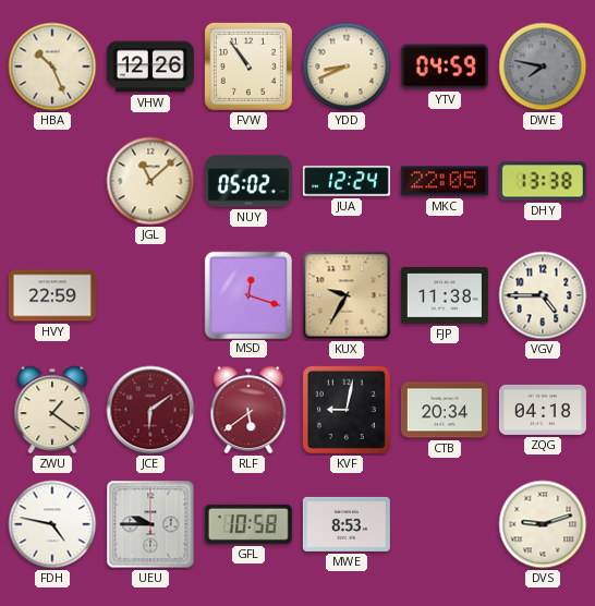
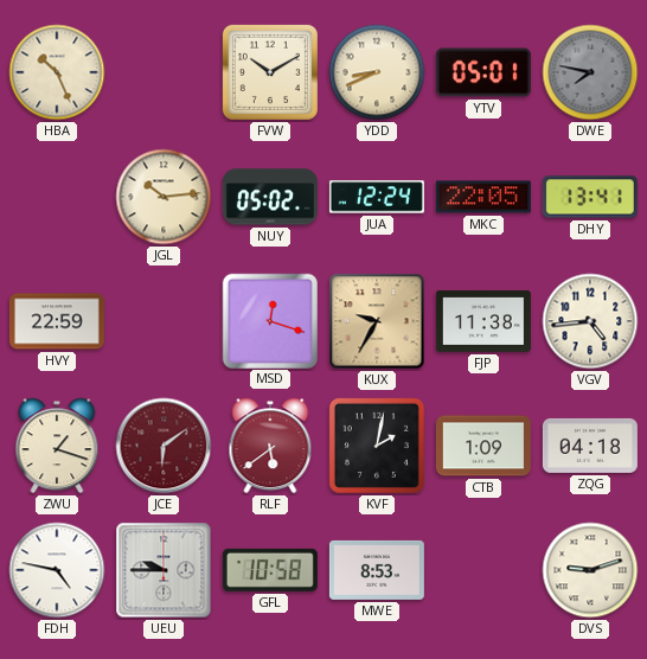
VHW: 12:26 -> none
FVW: 10:54 -> 10:10
YTV: 04:59 -> 05:01
JGL: 11:08 -> 10:14
DHY: 13:38 -> 13:41
VGV: 4:45 -> 4:44
ZWU: 1:21 -> 1:18
KVF: 9:02 -> 2:02
CTB: 20:34 -> 1:09
